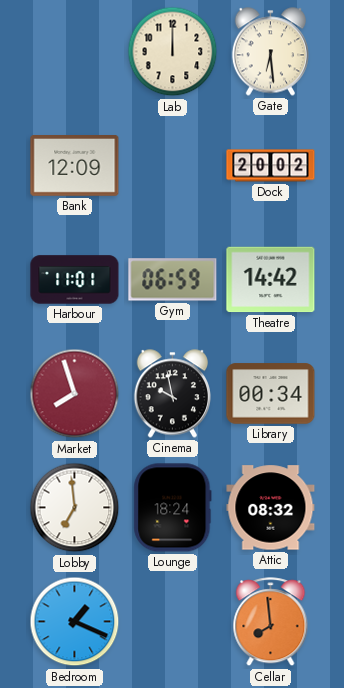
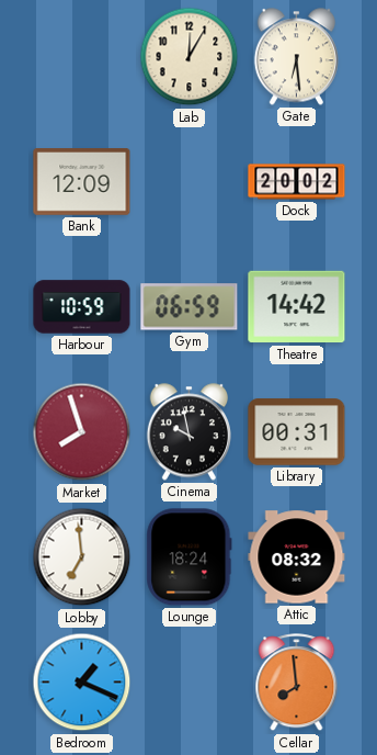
Lab: 12:00 -> 12:05
Harbour: 11:01 -> 10:59
Library: 00:34 -> 00:31
